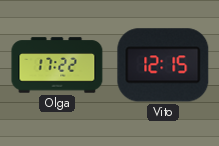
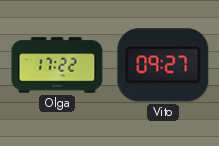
Vito: 12:15 -> 09:27
